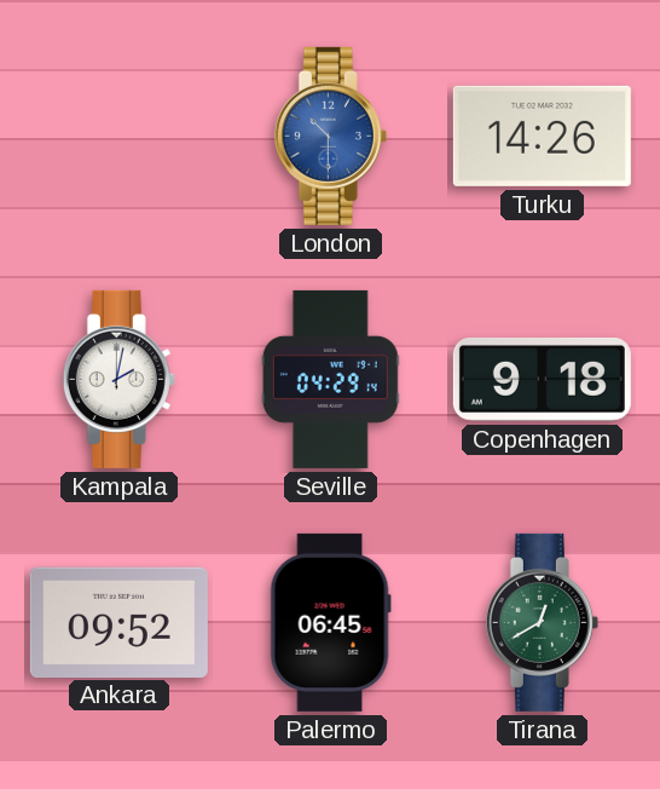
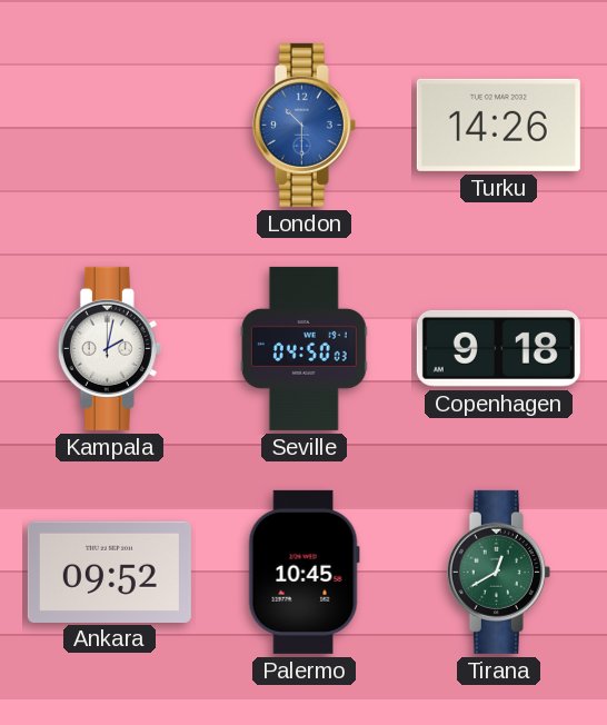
Seville: 04:29 -> 04:50
Palermo: 06:45 -> 10:45
